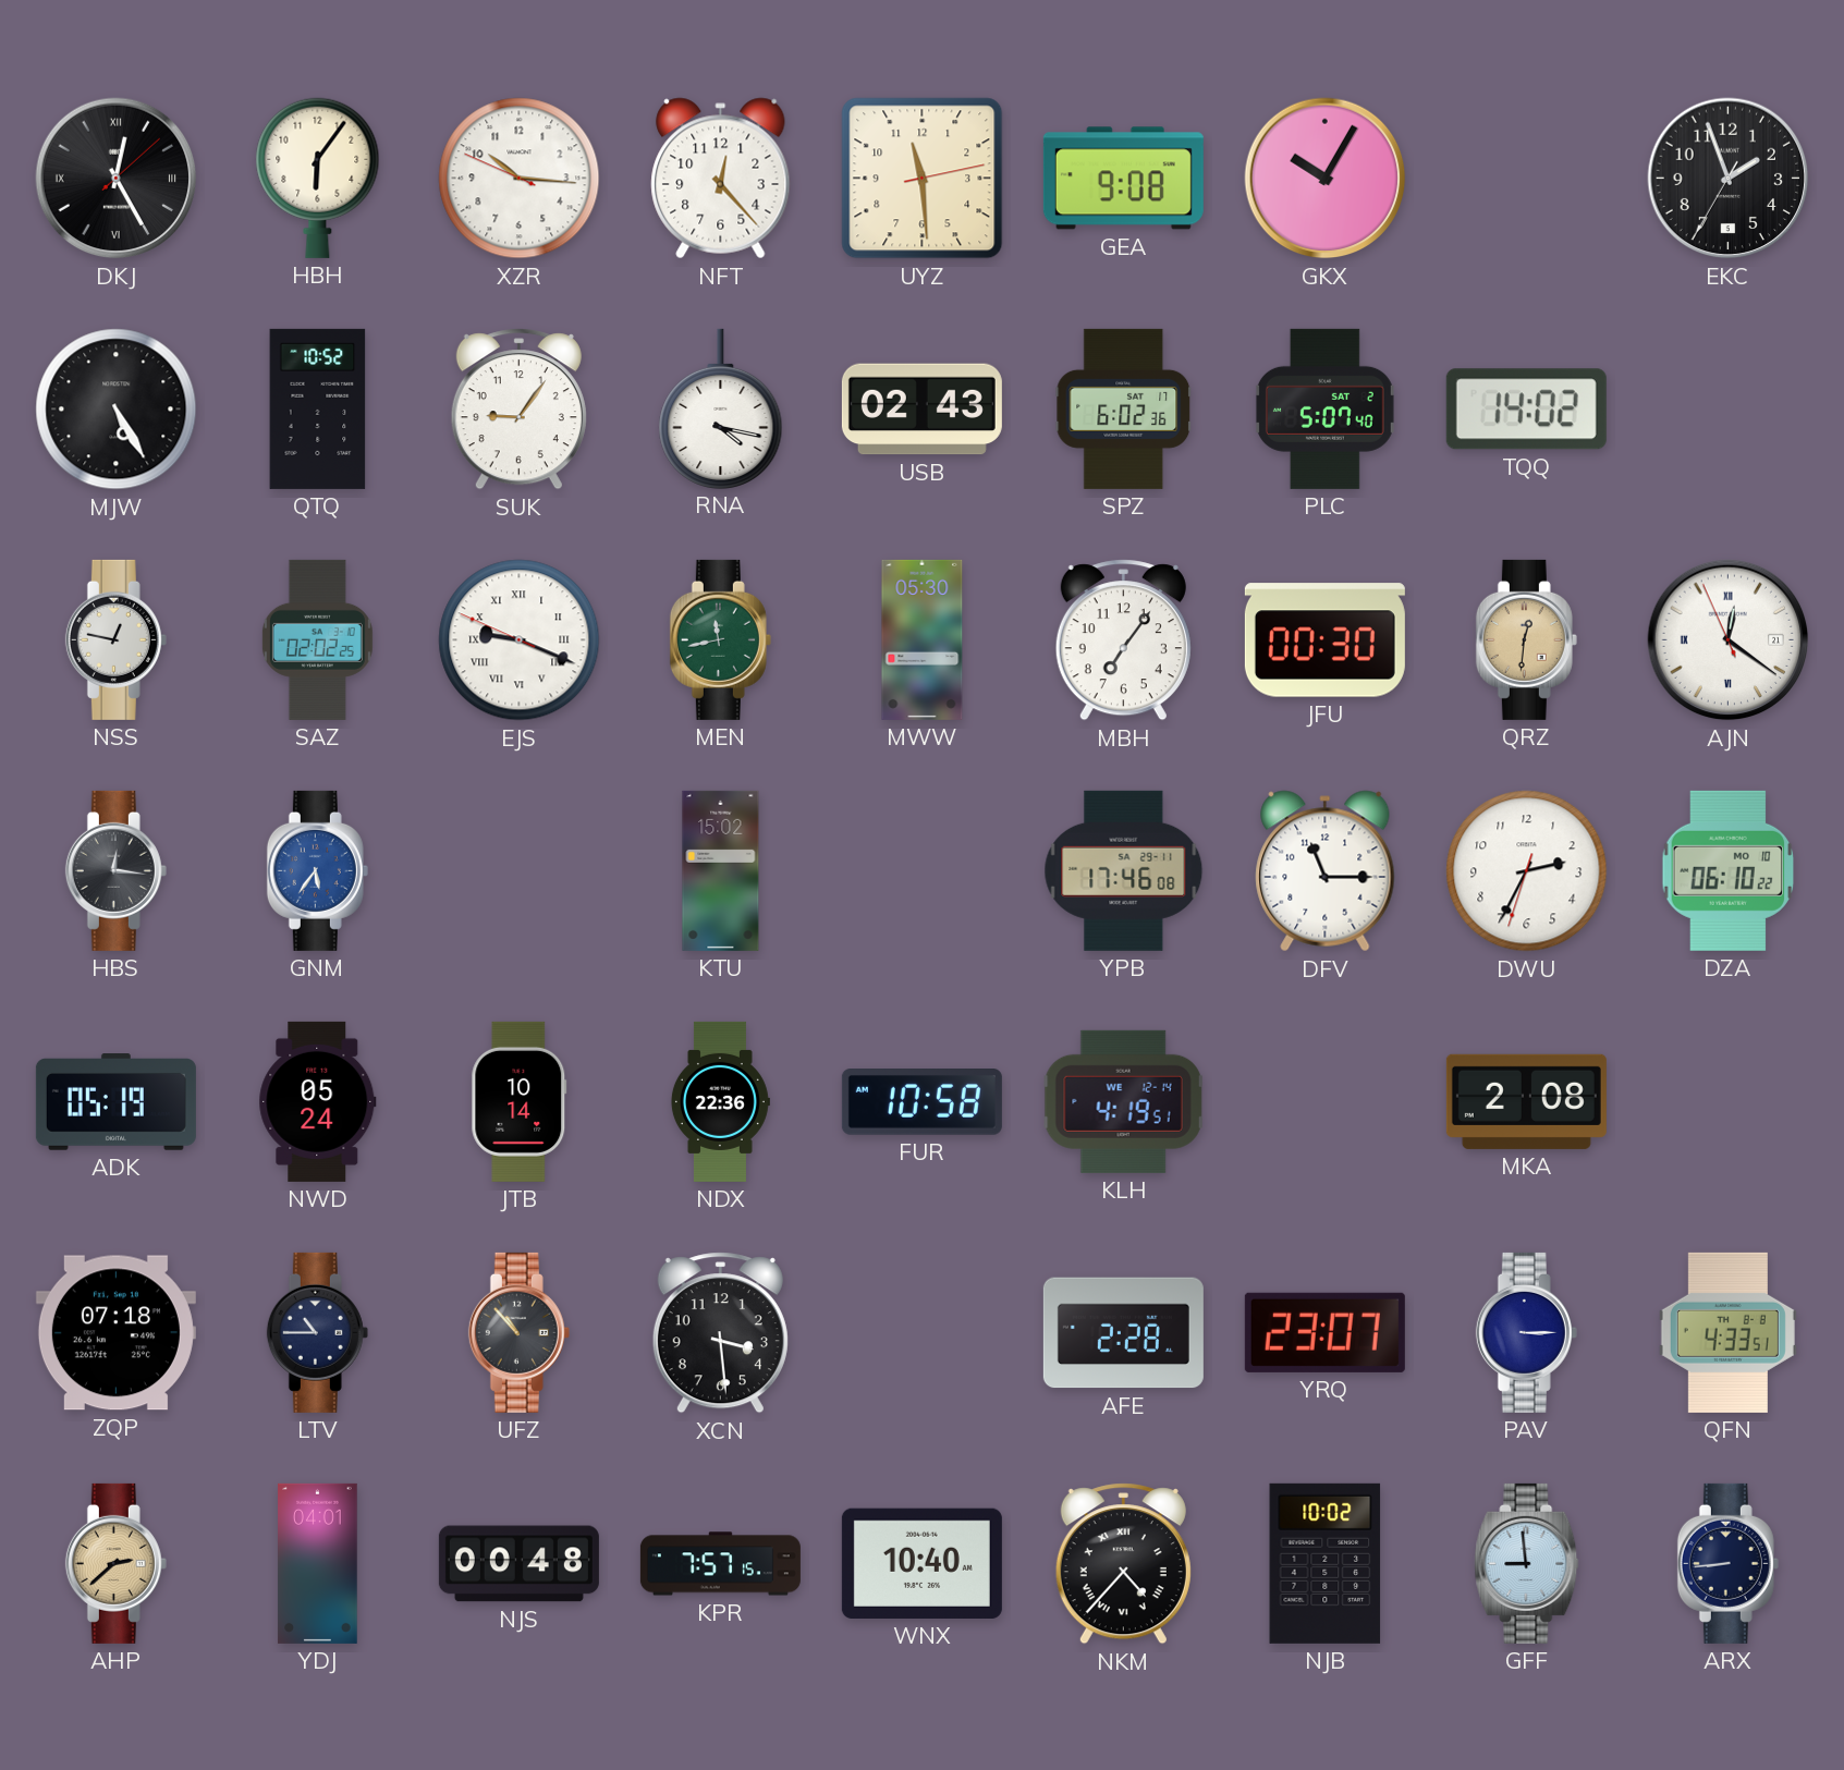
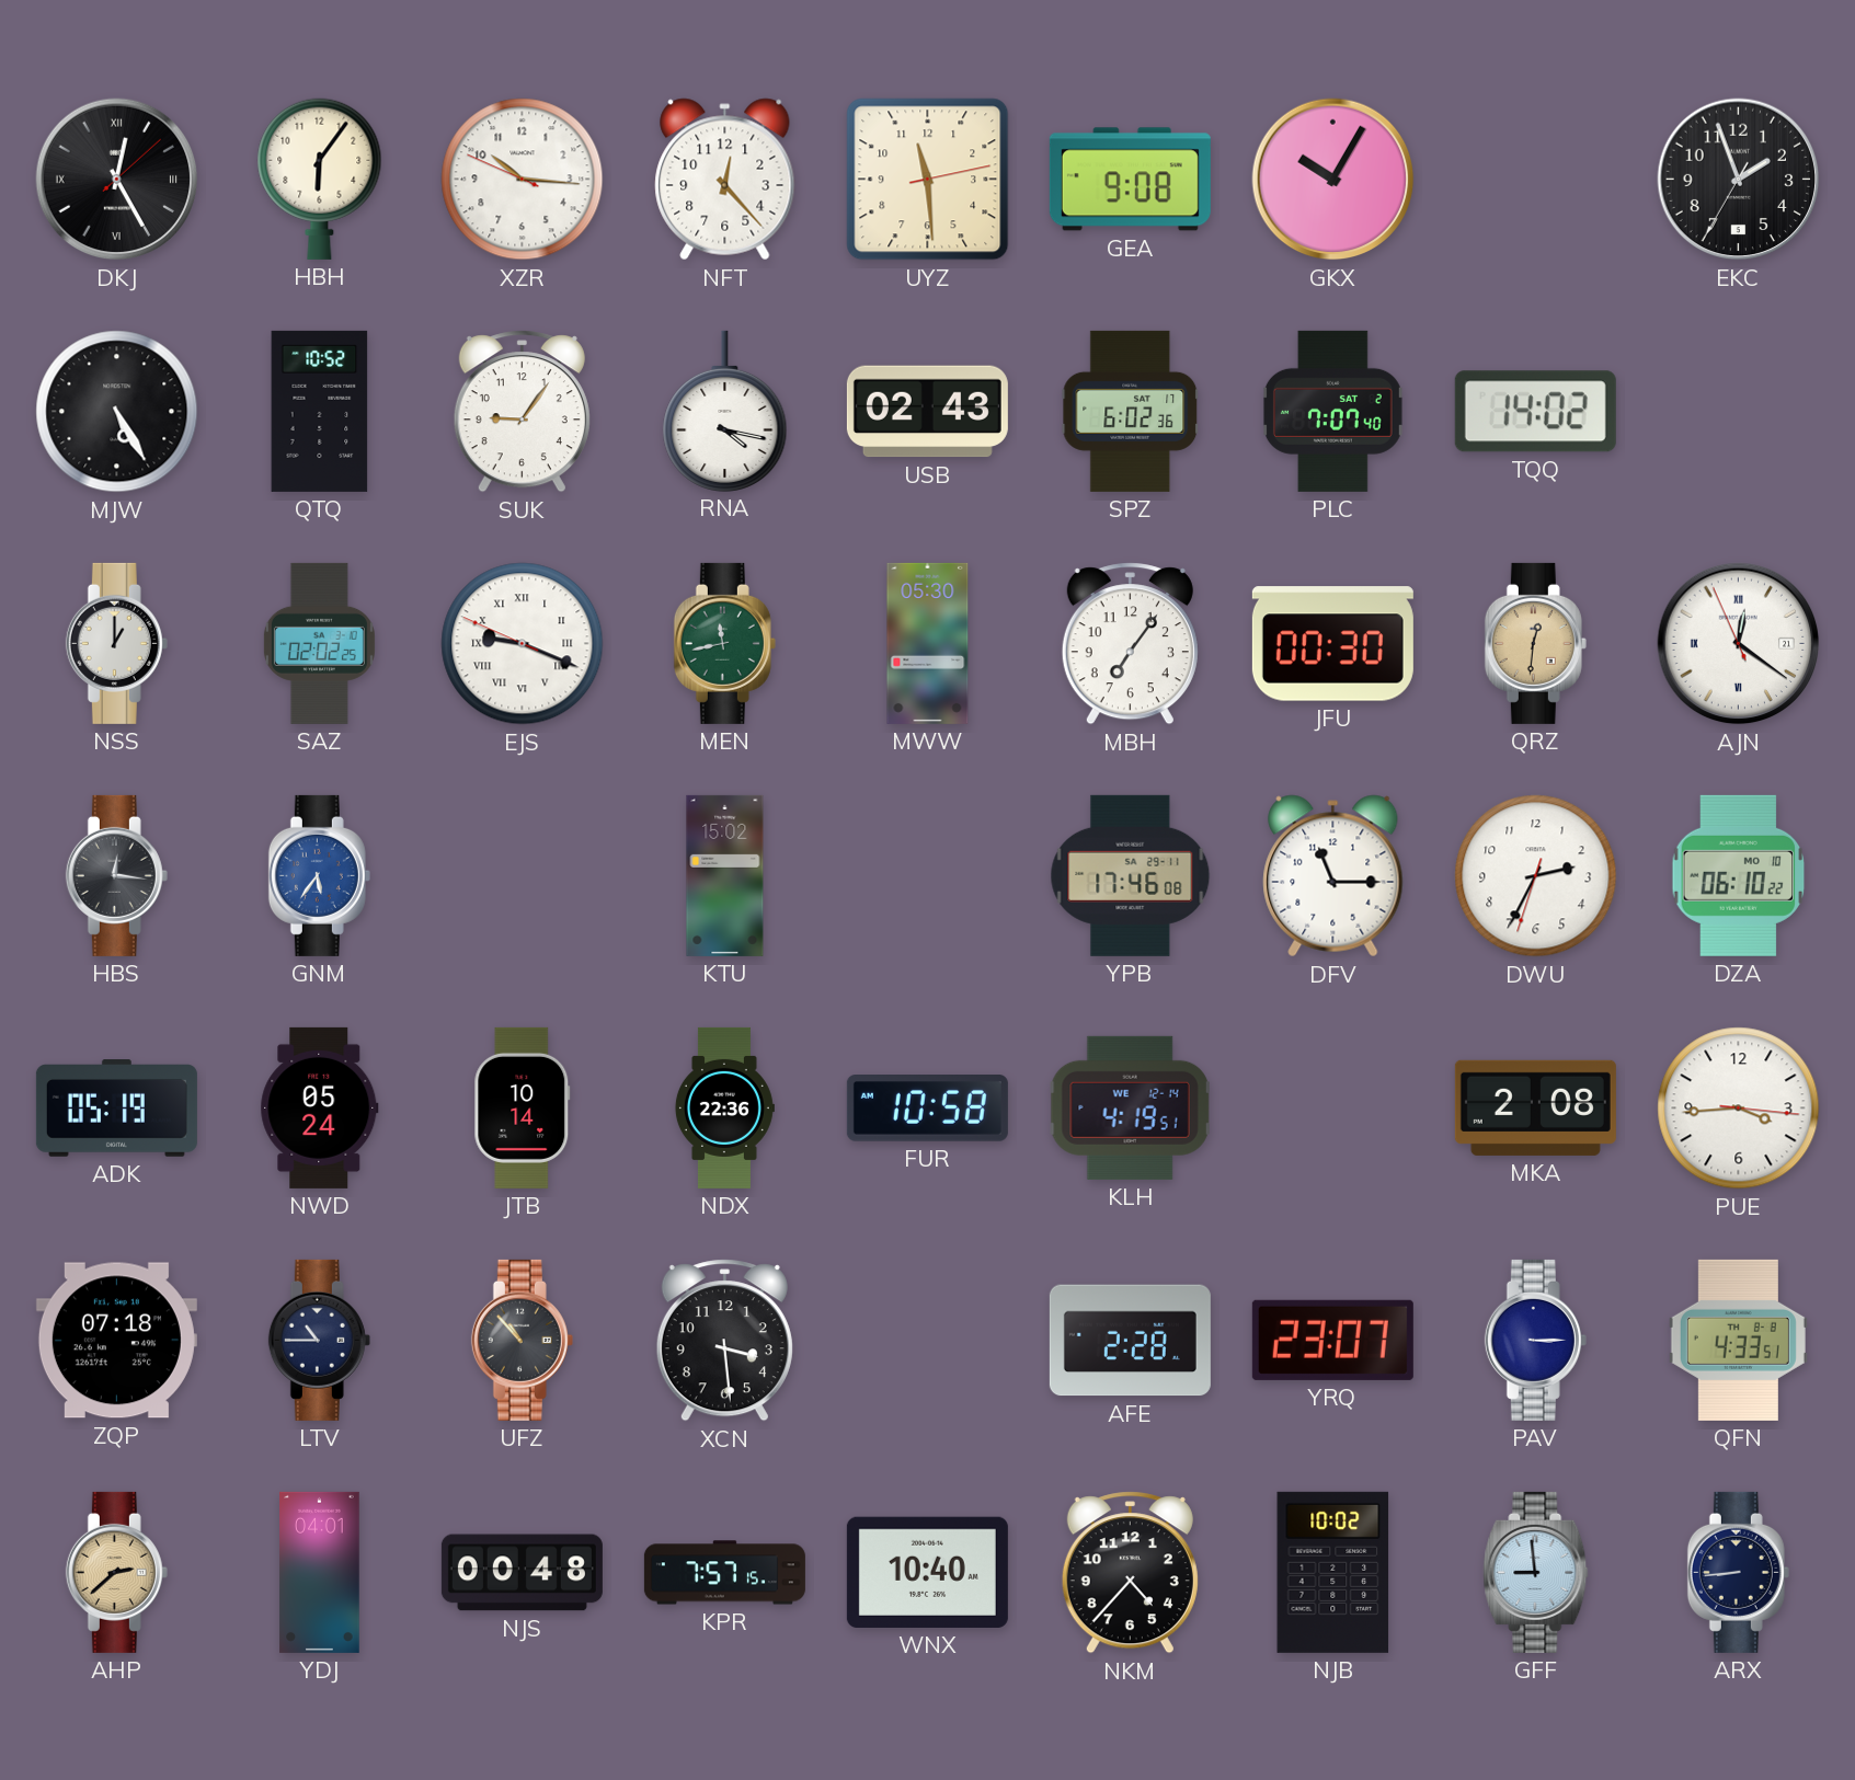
PLC: 5:07 -> 7:07
NSS: 12:47 -> 1:00
PUE: none -> 3:44
NKM numerals: Roman -> Arabic
